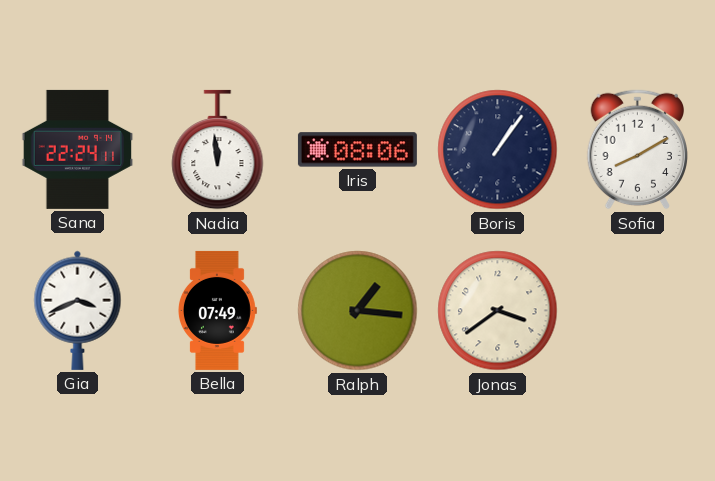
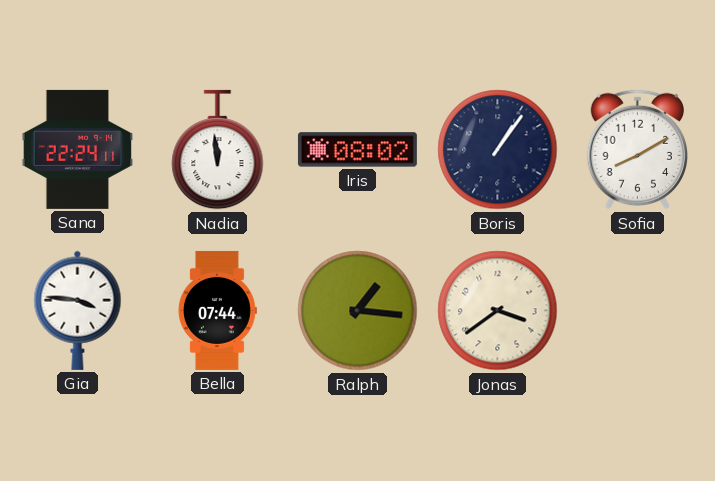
Iris: 08:06 -> 08:02
Gia: 3:41 -> 3:46
Bella: 07:49 -> 07:44
